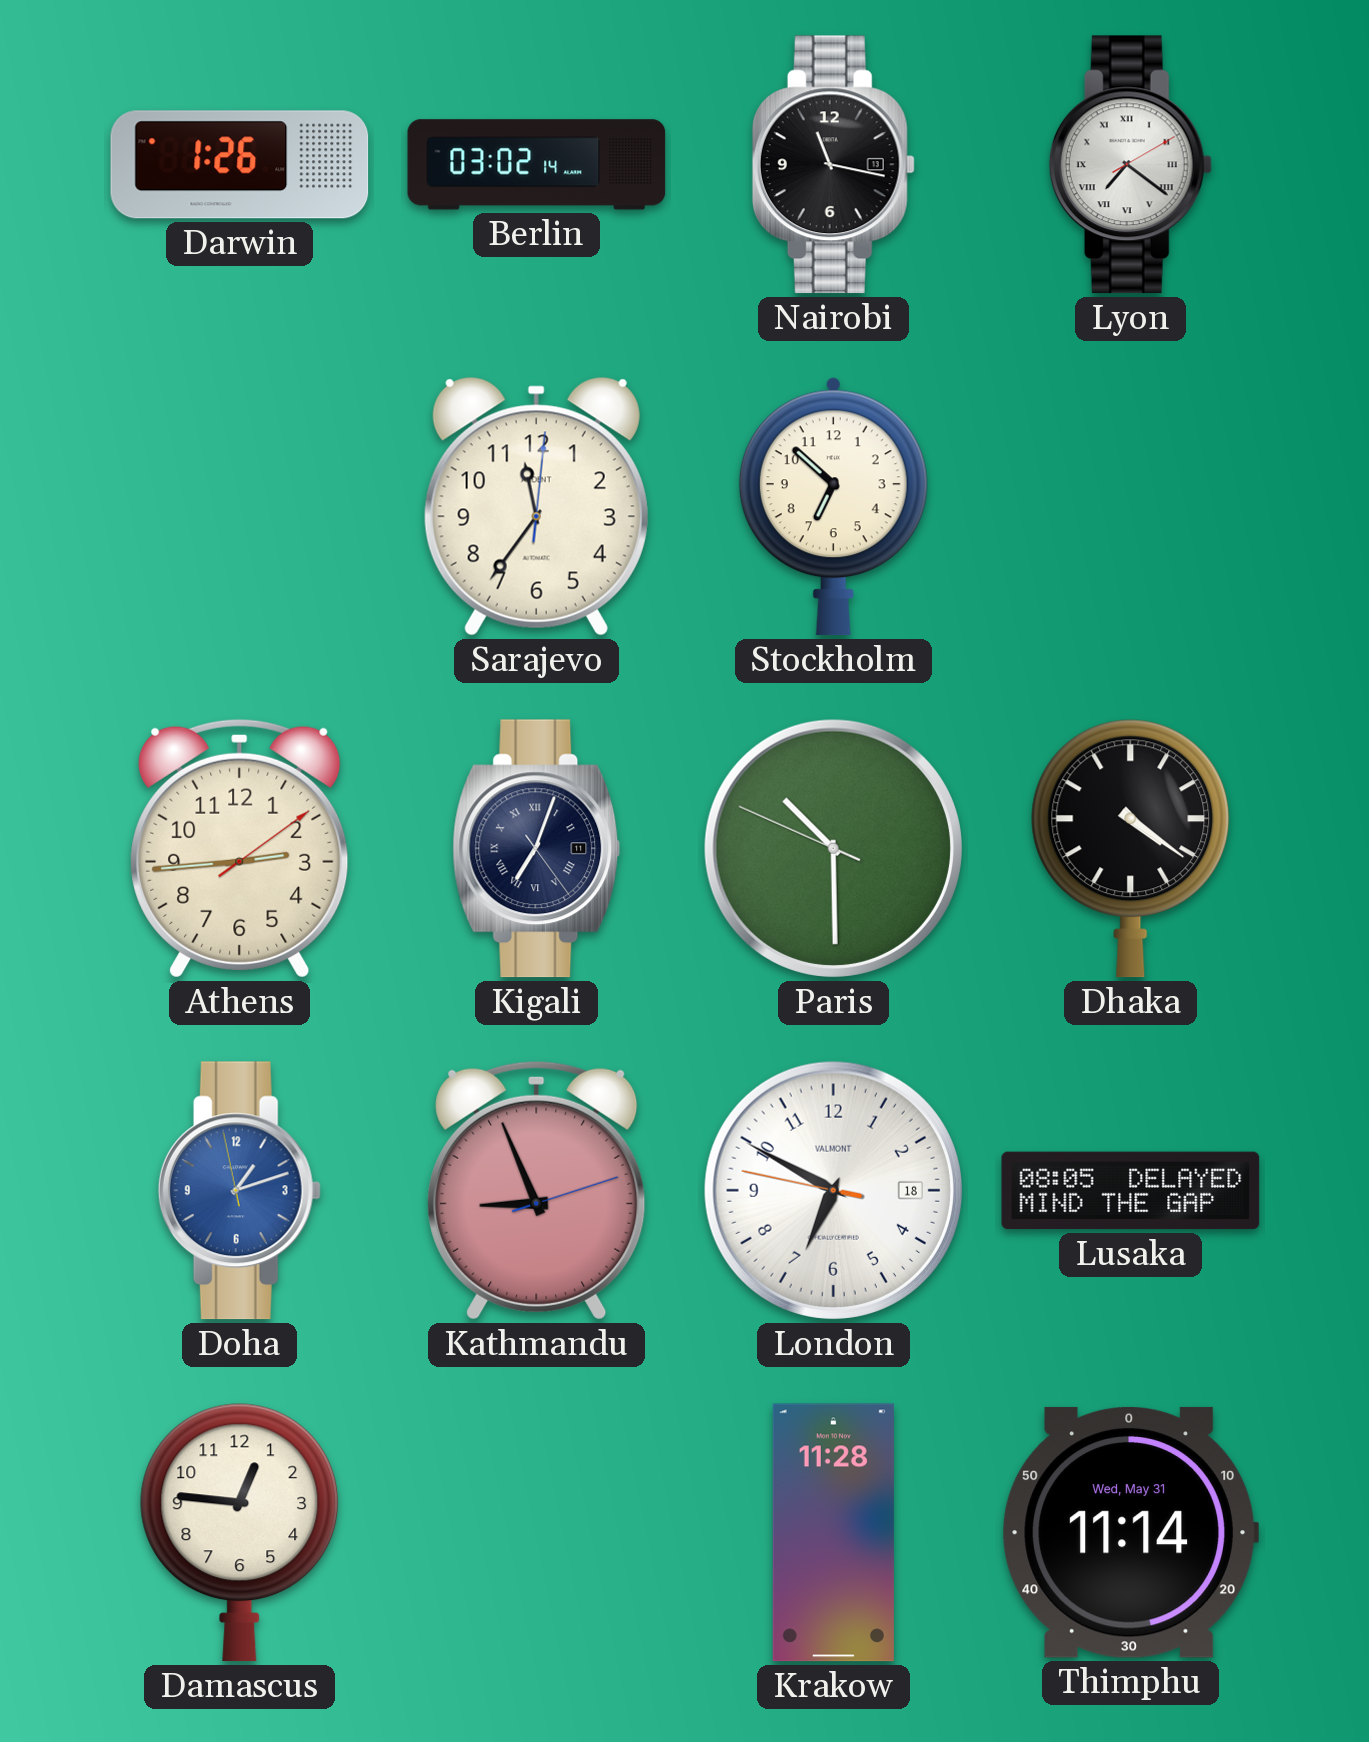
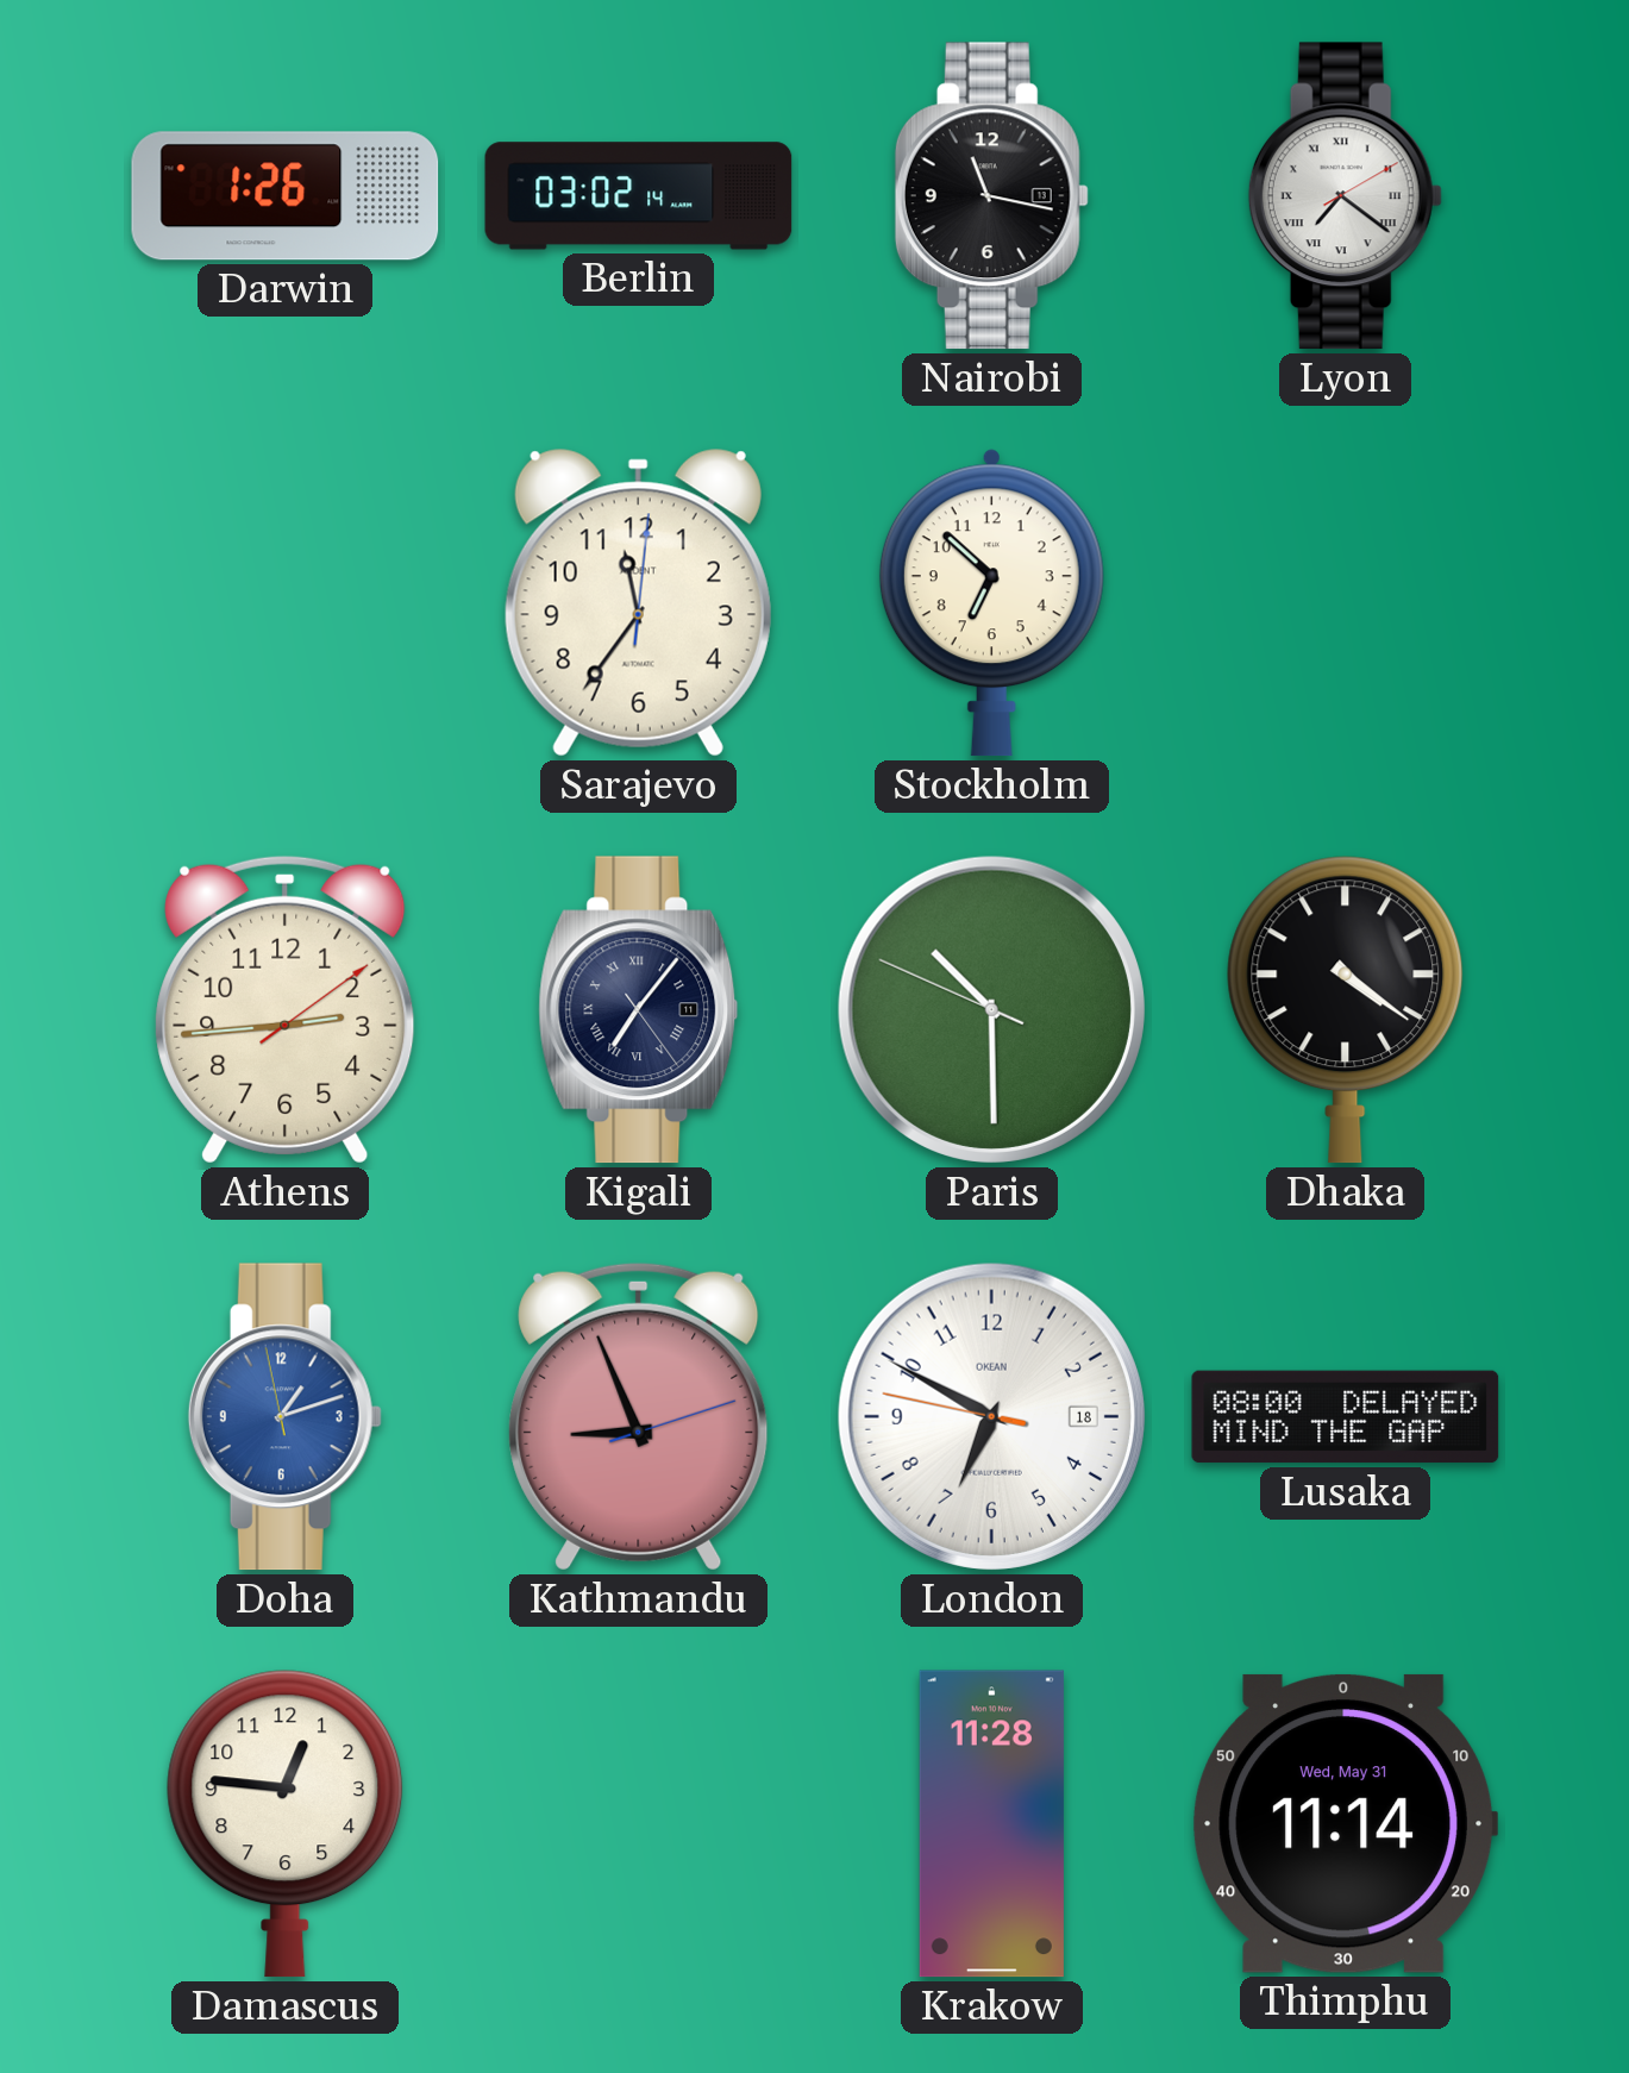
Kigali: 7:03 -> 7:06
London brand: VALMONT -> OKEAN
Lusaka: 08:05 -> 08:00
